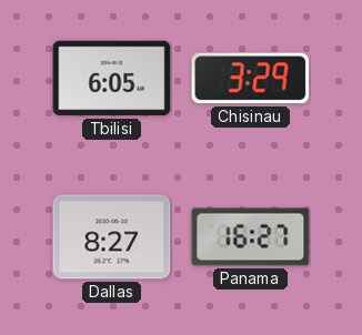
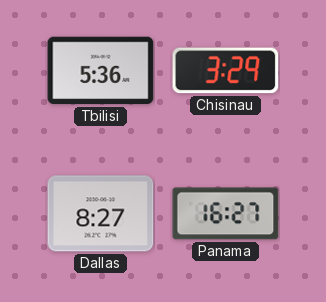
Tbilisi: 6:05 -> 5:36
